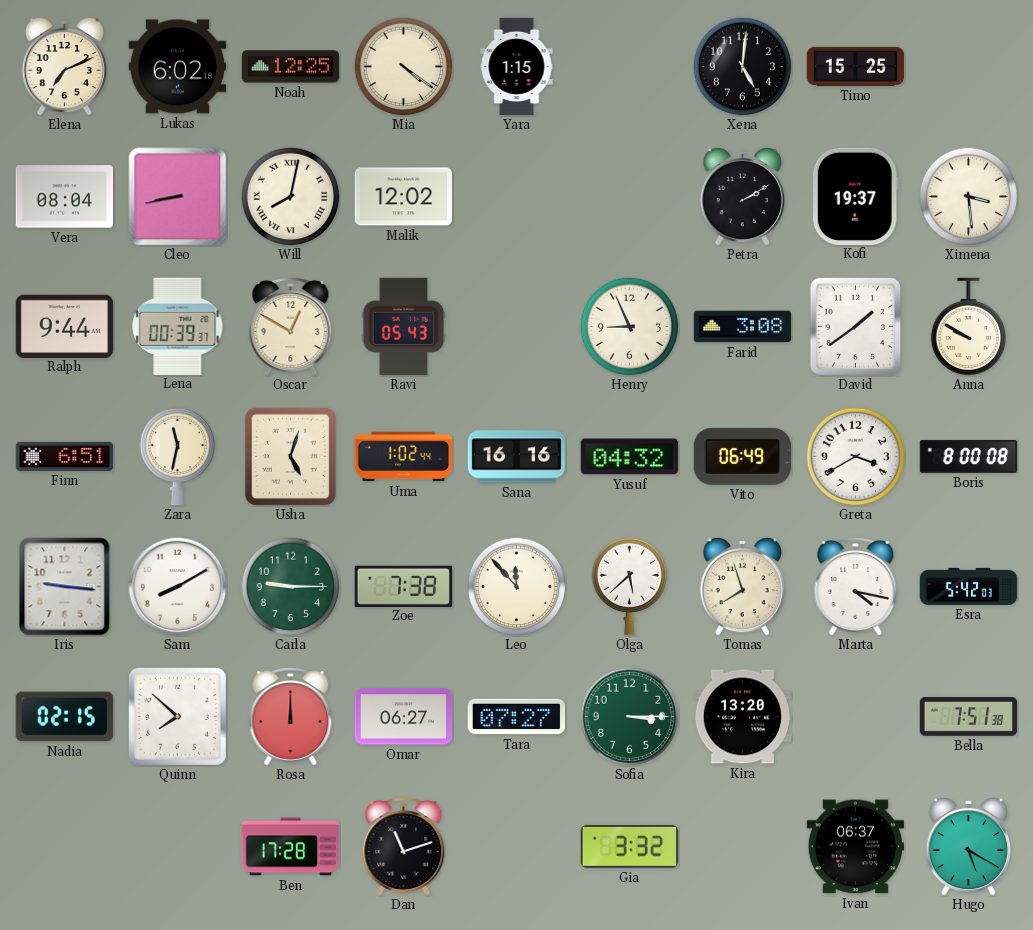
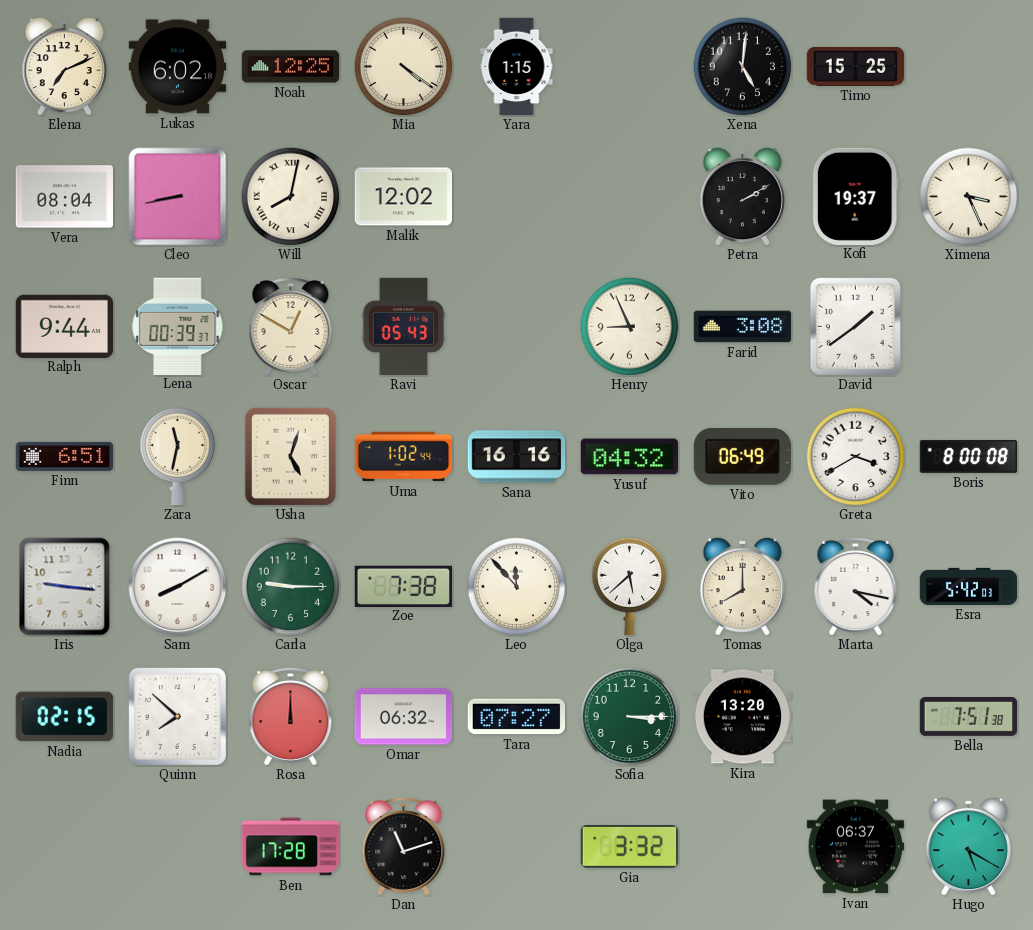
Ximena: 3:29 -> 3:26
Anna: 9:50 -> none
Tomas: 7:57 -> 8:00
Omar: 06:27 -> 06:32
